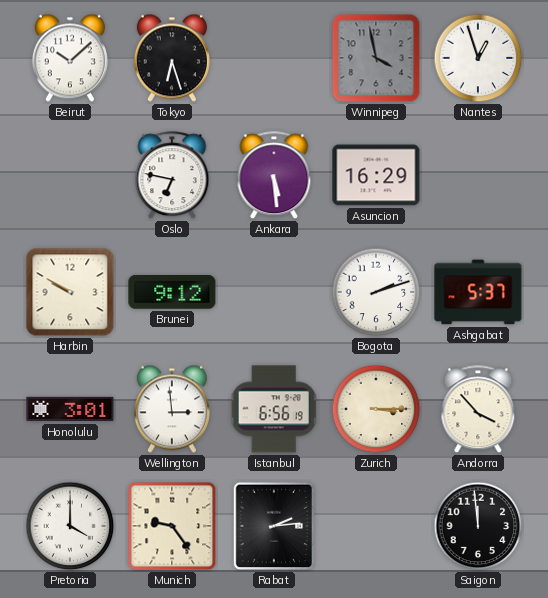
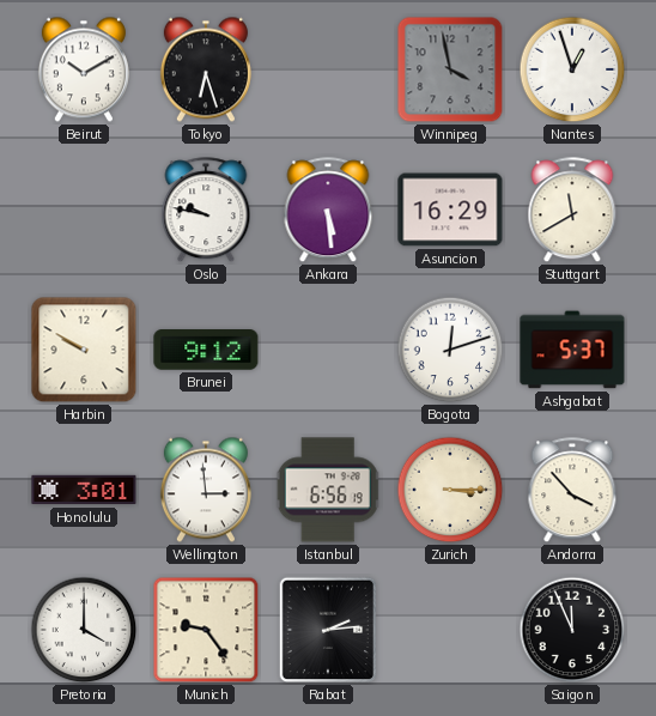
Beirut: 10:08 -> 10:10
Oslo: 6:47 -> 9:47
Stuttgart: none -> 11:40
Bogota: 2:12 -> 12:12
Saigon: 11:59 -> 11:56
